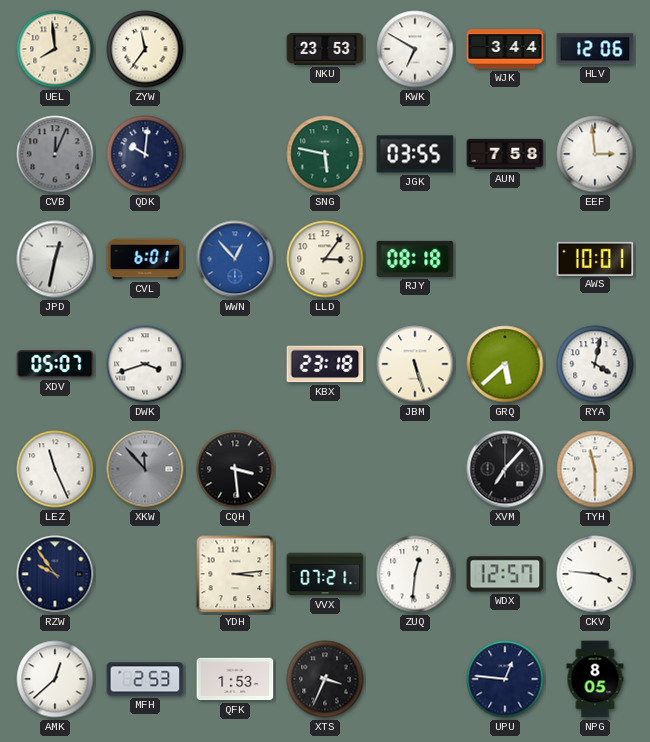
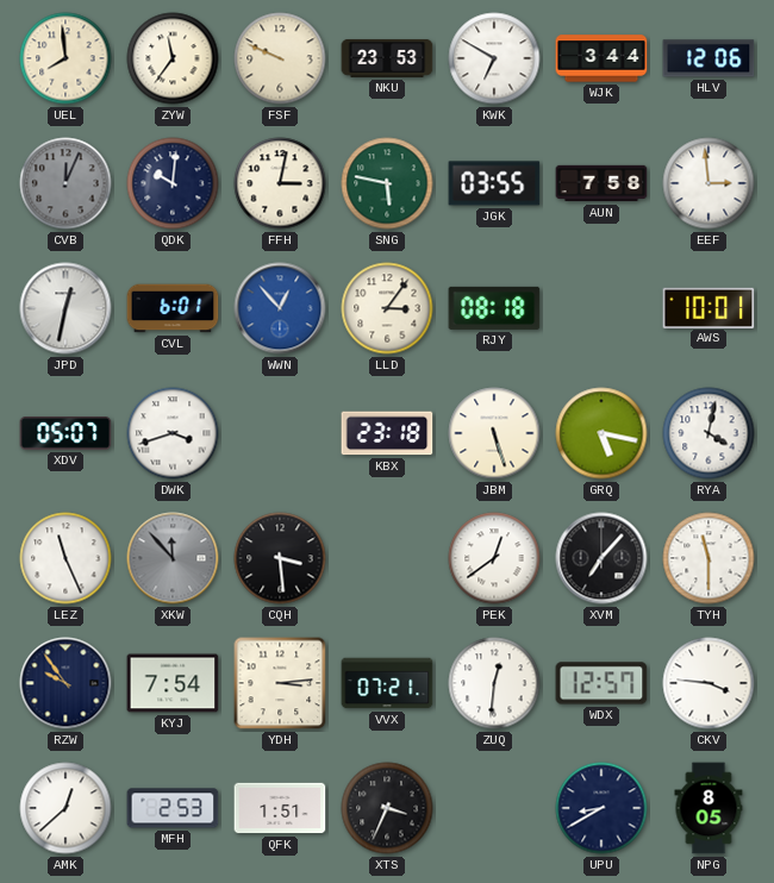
FSF: none -> 9:49
FFH: none -> 3:02
GRQ: 5:38 -> 5:17
PEK: none -> 12:39
KYJ: none -> 7:54
QFK: 1:53 -> 1:51
UPU: 12:46 -> 8:40
